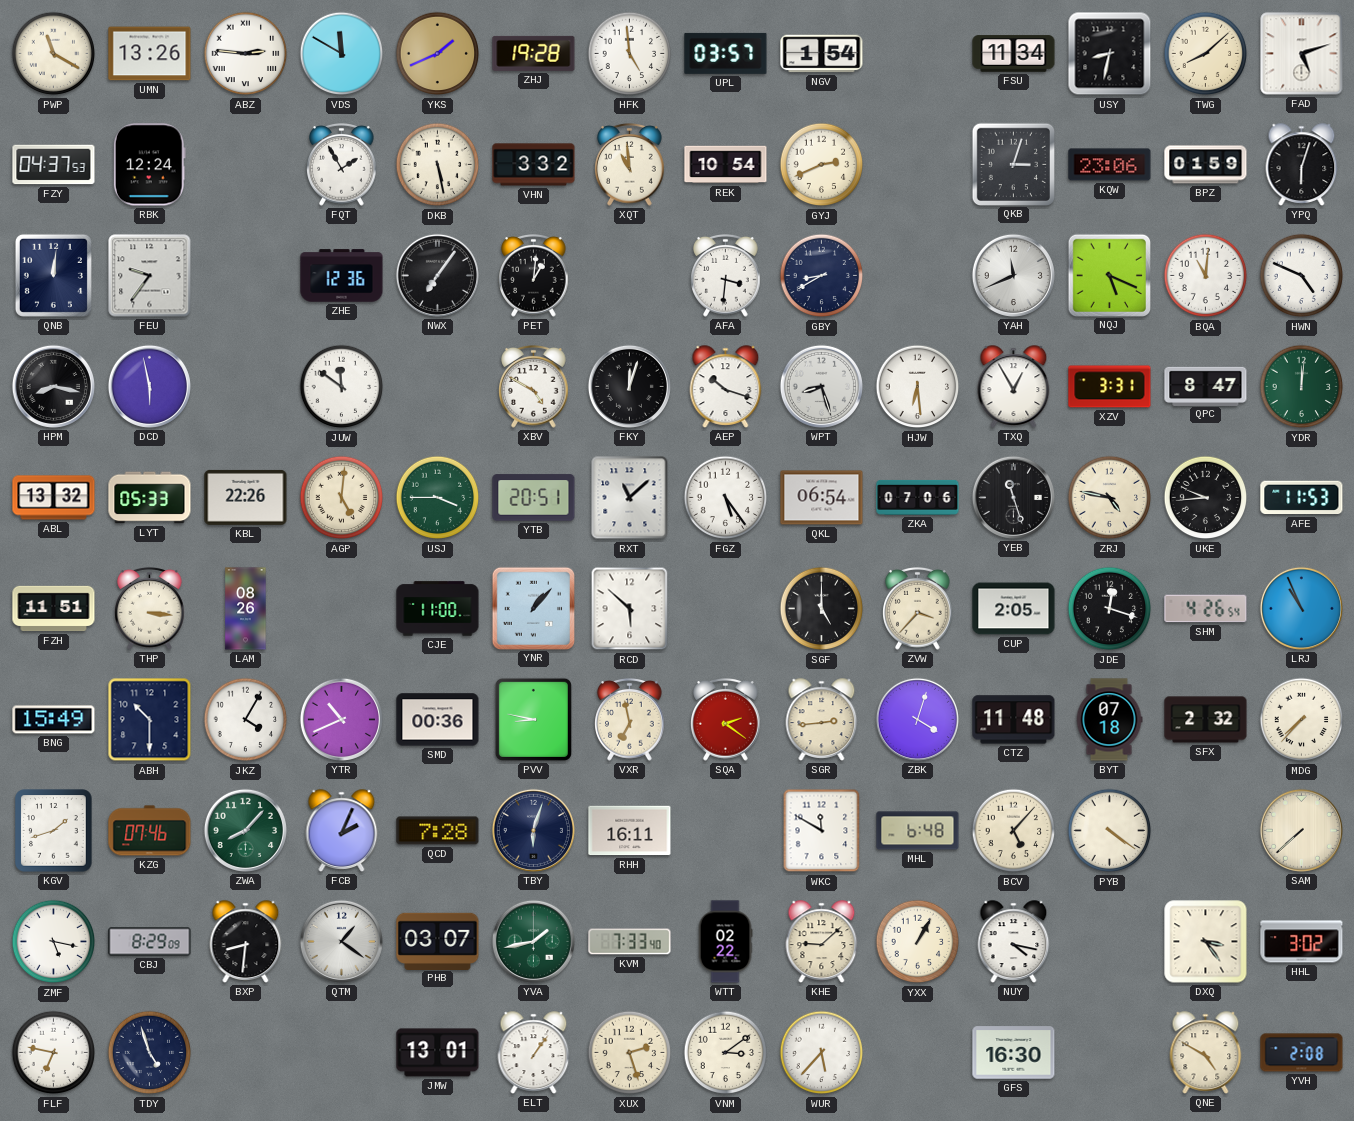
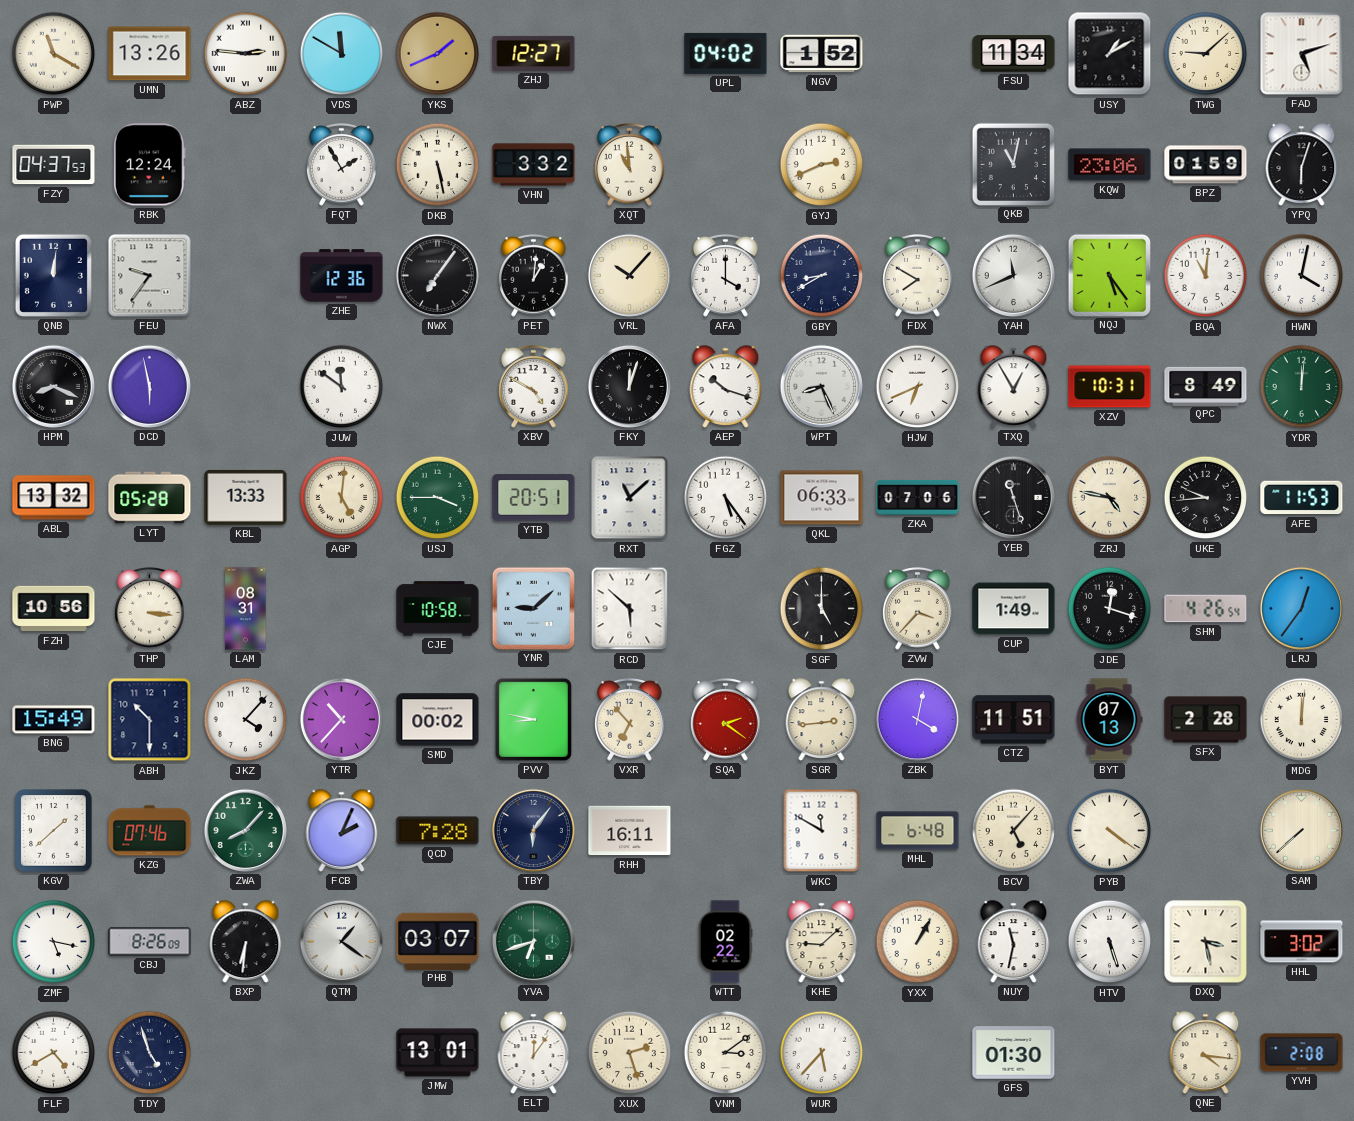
ZHJ: 19:28 -> 12:27
HFK: 4:59 -> none
UPL: 03:57 -> 04:02
NGV: 1:54 -> 1:52
USY: 8:32 -> 1:10
TWG: 8:08 -> 9:08
REK: 10:54 -> none
QKB: 3:03 -> 11:02
VRL: none -> 10:07
AFA: 3:31 -> 4:00
FDX: none -> 7:50
NQJ: 5:19 -> 5:24
HWN: 4:49 -> 4:02
HPM: 8:17 -> 8:19
WPT: 8:27 -> 8:26
HJW: 6:29 -> 6:41
XZV: 3:31 -> 10:31
QPC: 8:47 -> 8:49
LYT: 05:33 -> 05:28
KBL: 22:26 -> 13:33
QKL: 06:54 -> 06:33
FZH: 11:51 -> 10:56
LAM: 08:26 -> 08:31
CJE: 11:00 -> 10:58
YNR: 1:07 -> 9:08
CUP: 2:05 -> 1:49
LRJ: 10:56 -> 12:36
JKZ: 4:05 -> 4:07
YTR: 10:41 -> 10:37
SMD: 00:36 -> 00:02
VXR: 6:58 -> 6:53
ZBK: 4:03 -> 4:02
CTZ: 11:48 -> 11:51
BYT: 07:18 -> 07:13
SFX: 2:32 -> 2:28
MDG: 7:37 -> 12:01
KGV: 1:42 -> 1:38
TBY: 6:03 -> 6:06
CBJ: 8:29 -> 8:26
BXP: 8:31 -> 6:31
YVA: 1:43 -> 6:42
KVM: 7:33 -> none
NUY: 4:17 -> 11:32
HTV: none -> 5:27
DXQ: 3:24 -> 3:28
FLF: 6:47 -> 4:40
ELT: 1:06 -> 12:06
GFS: 16:30 -> 01:30
QNE: 4:50 -> 4:16
